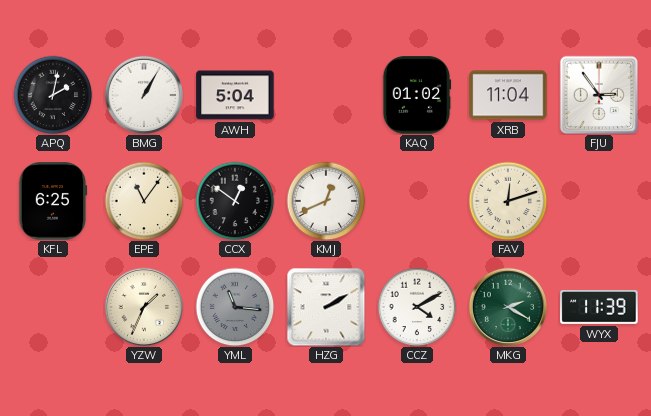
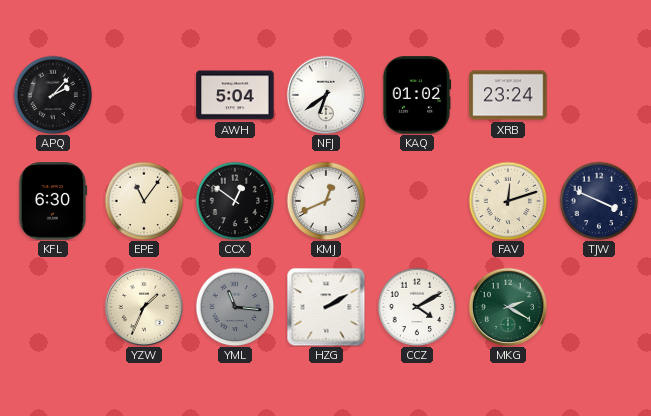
APQ: 2:02 -> 2:07
BMG: 1:05 -> none
NFJ: none -> 6:39
XRB: 11:04 -> 23:24
FJU: 2:54 -> none
KFL: 6:25 -> 6:30
TJW: none -> 3:49
WYX: 11:39 -> none
